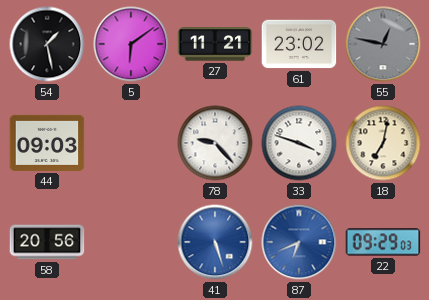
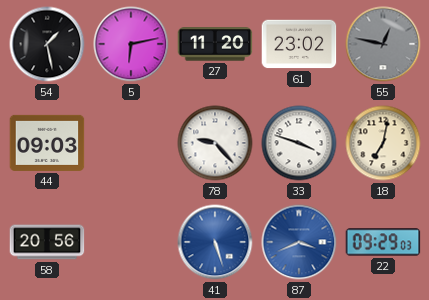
5: 6:09 -> 6:13
27: 11:21 -> 11:20
87: 6:41 -> 3:41
